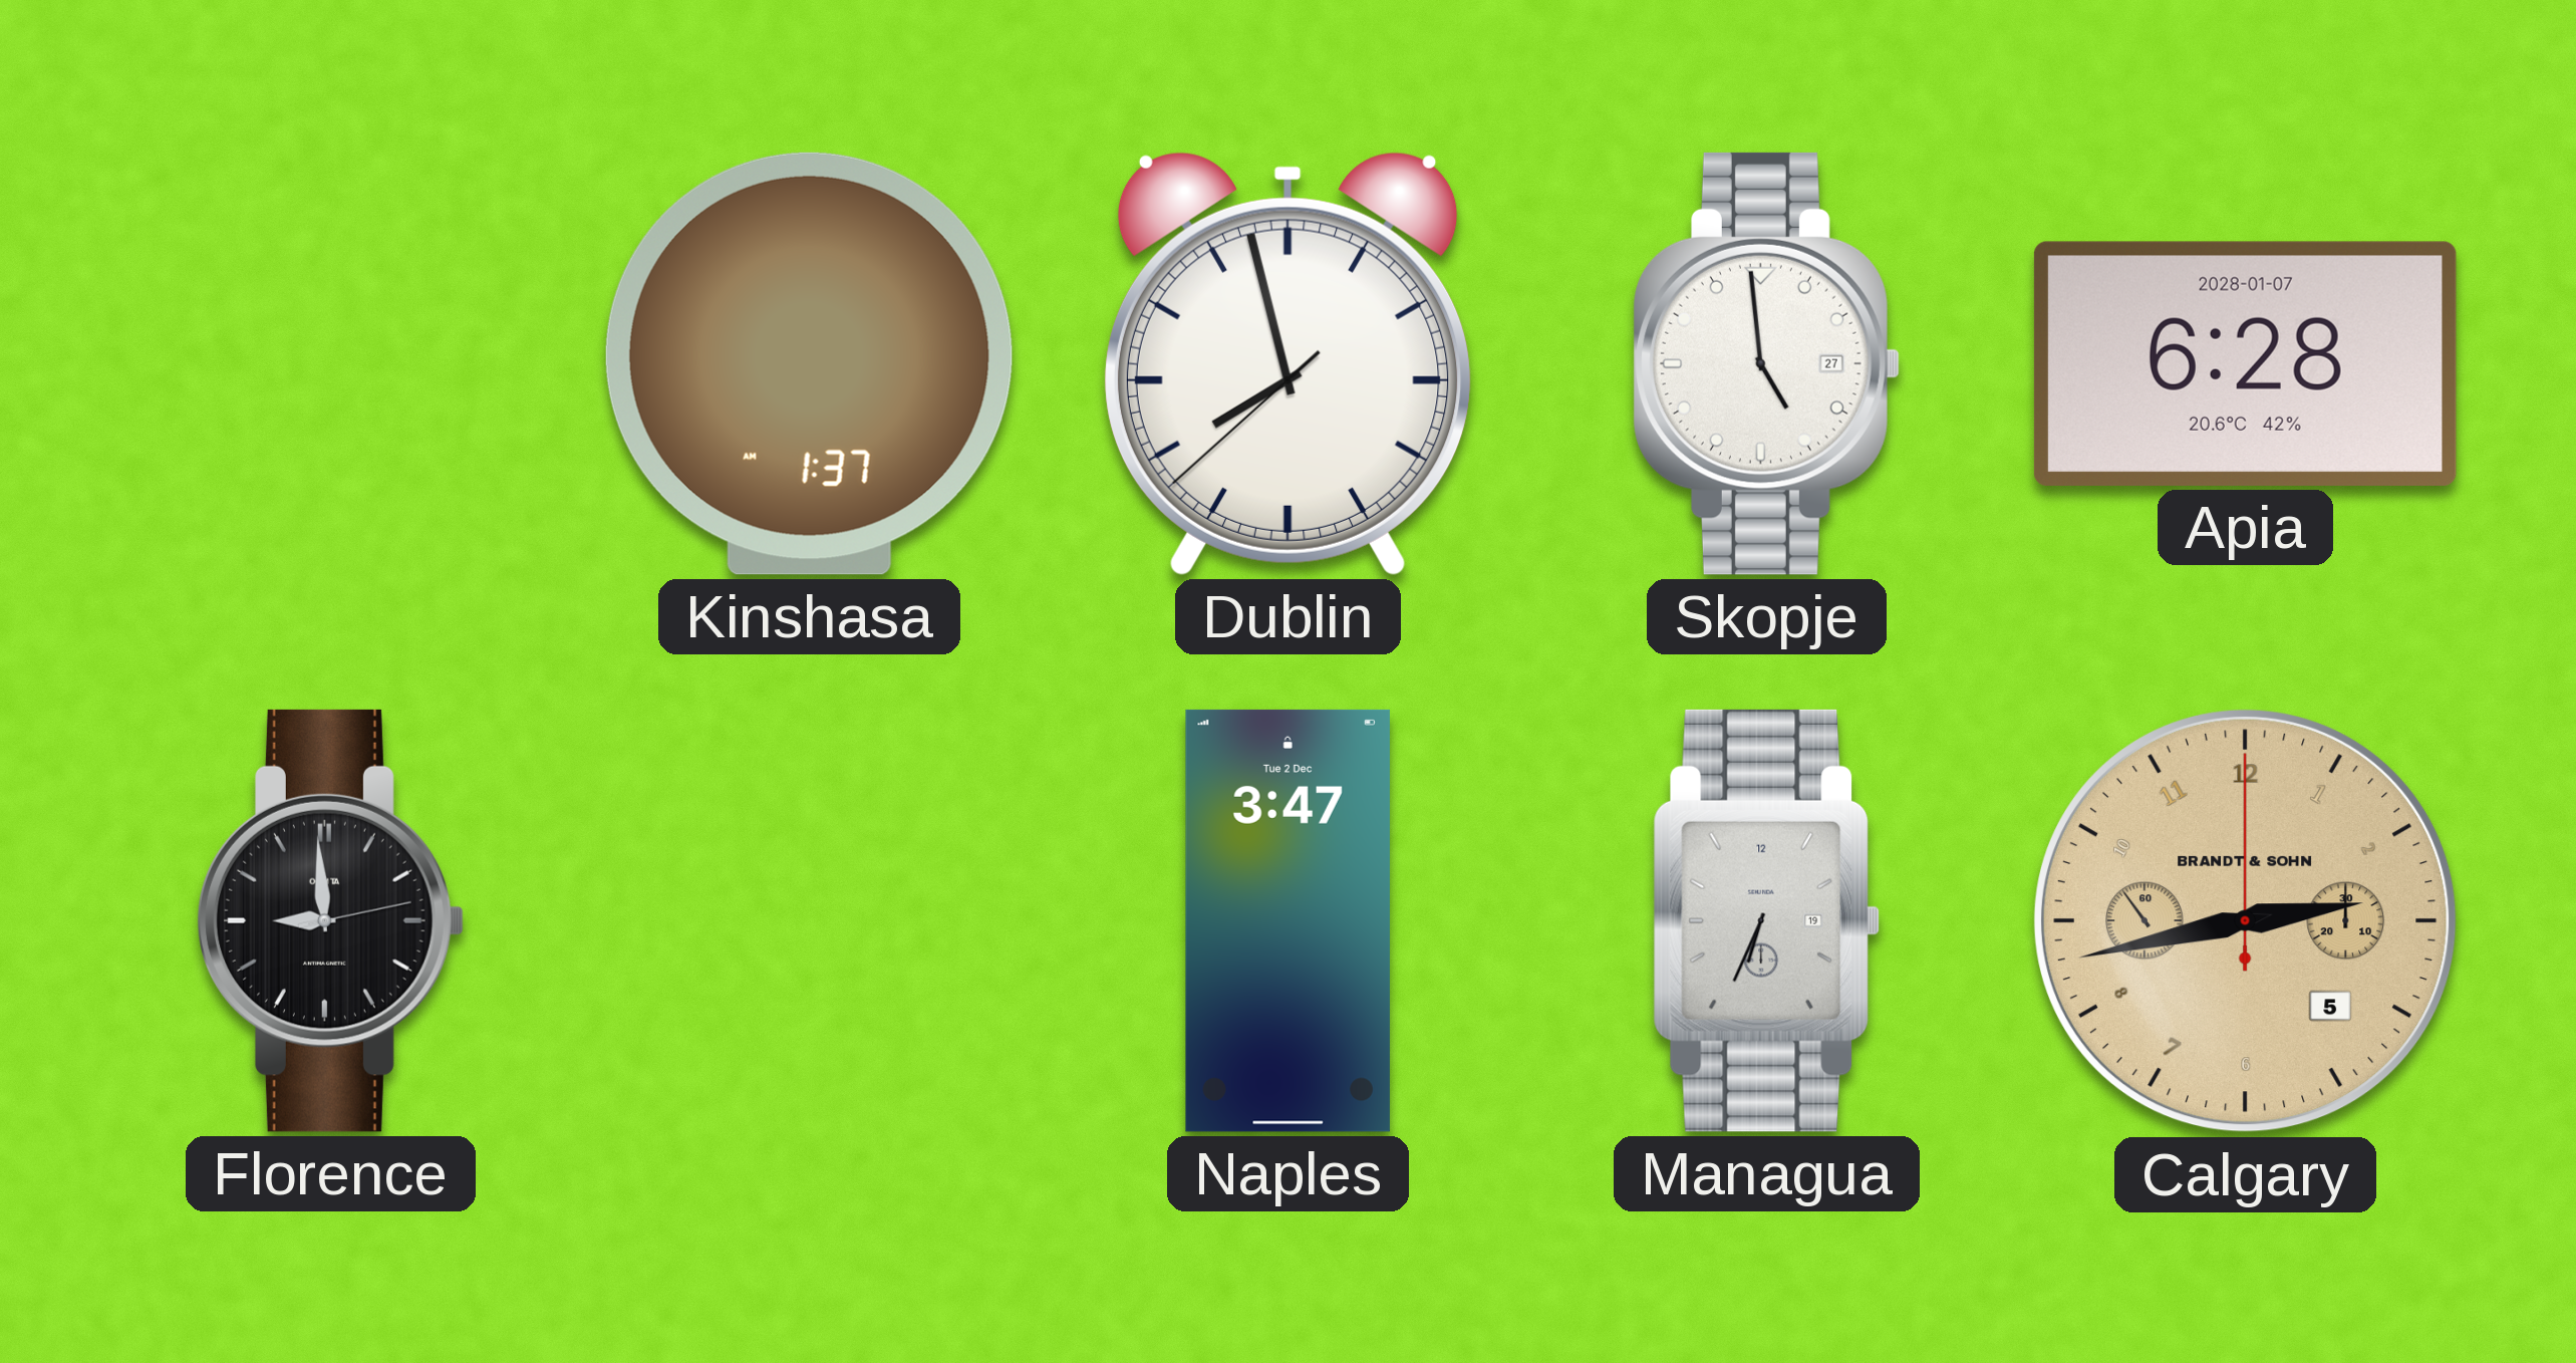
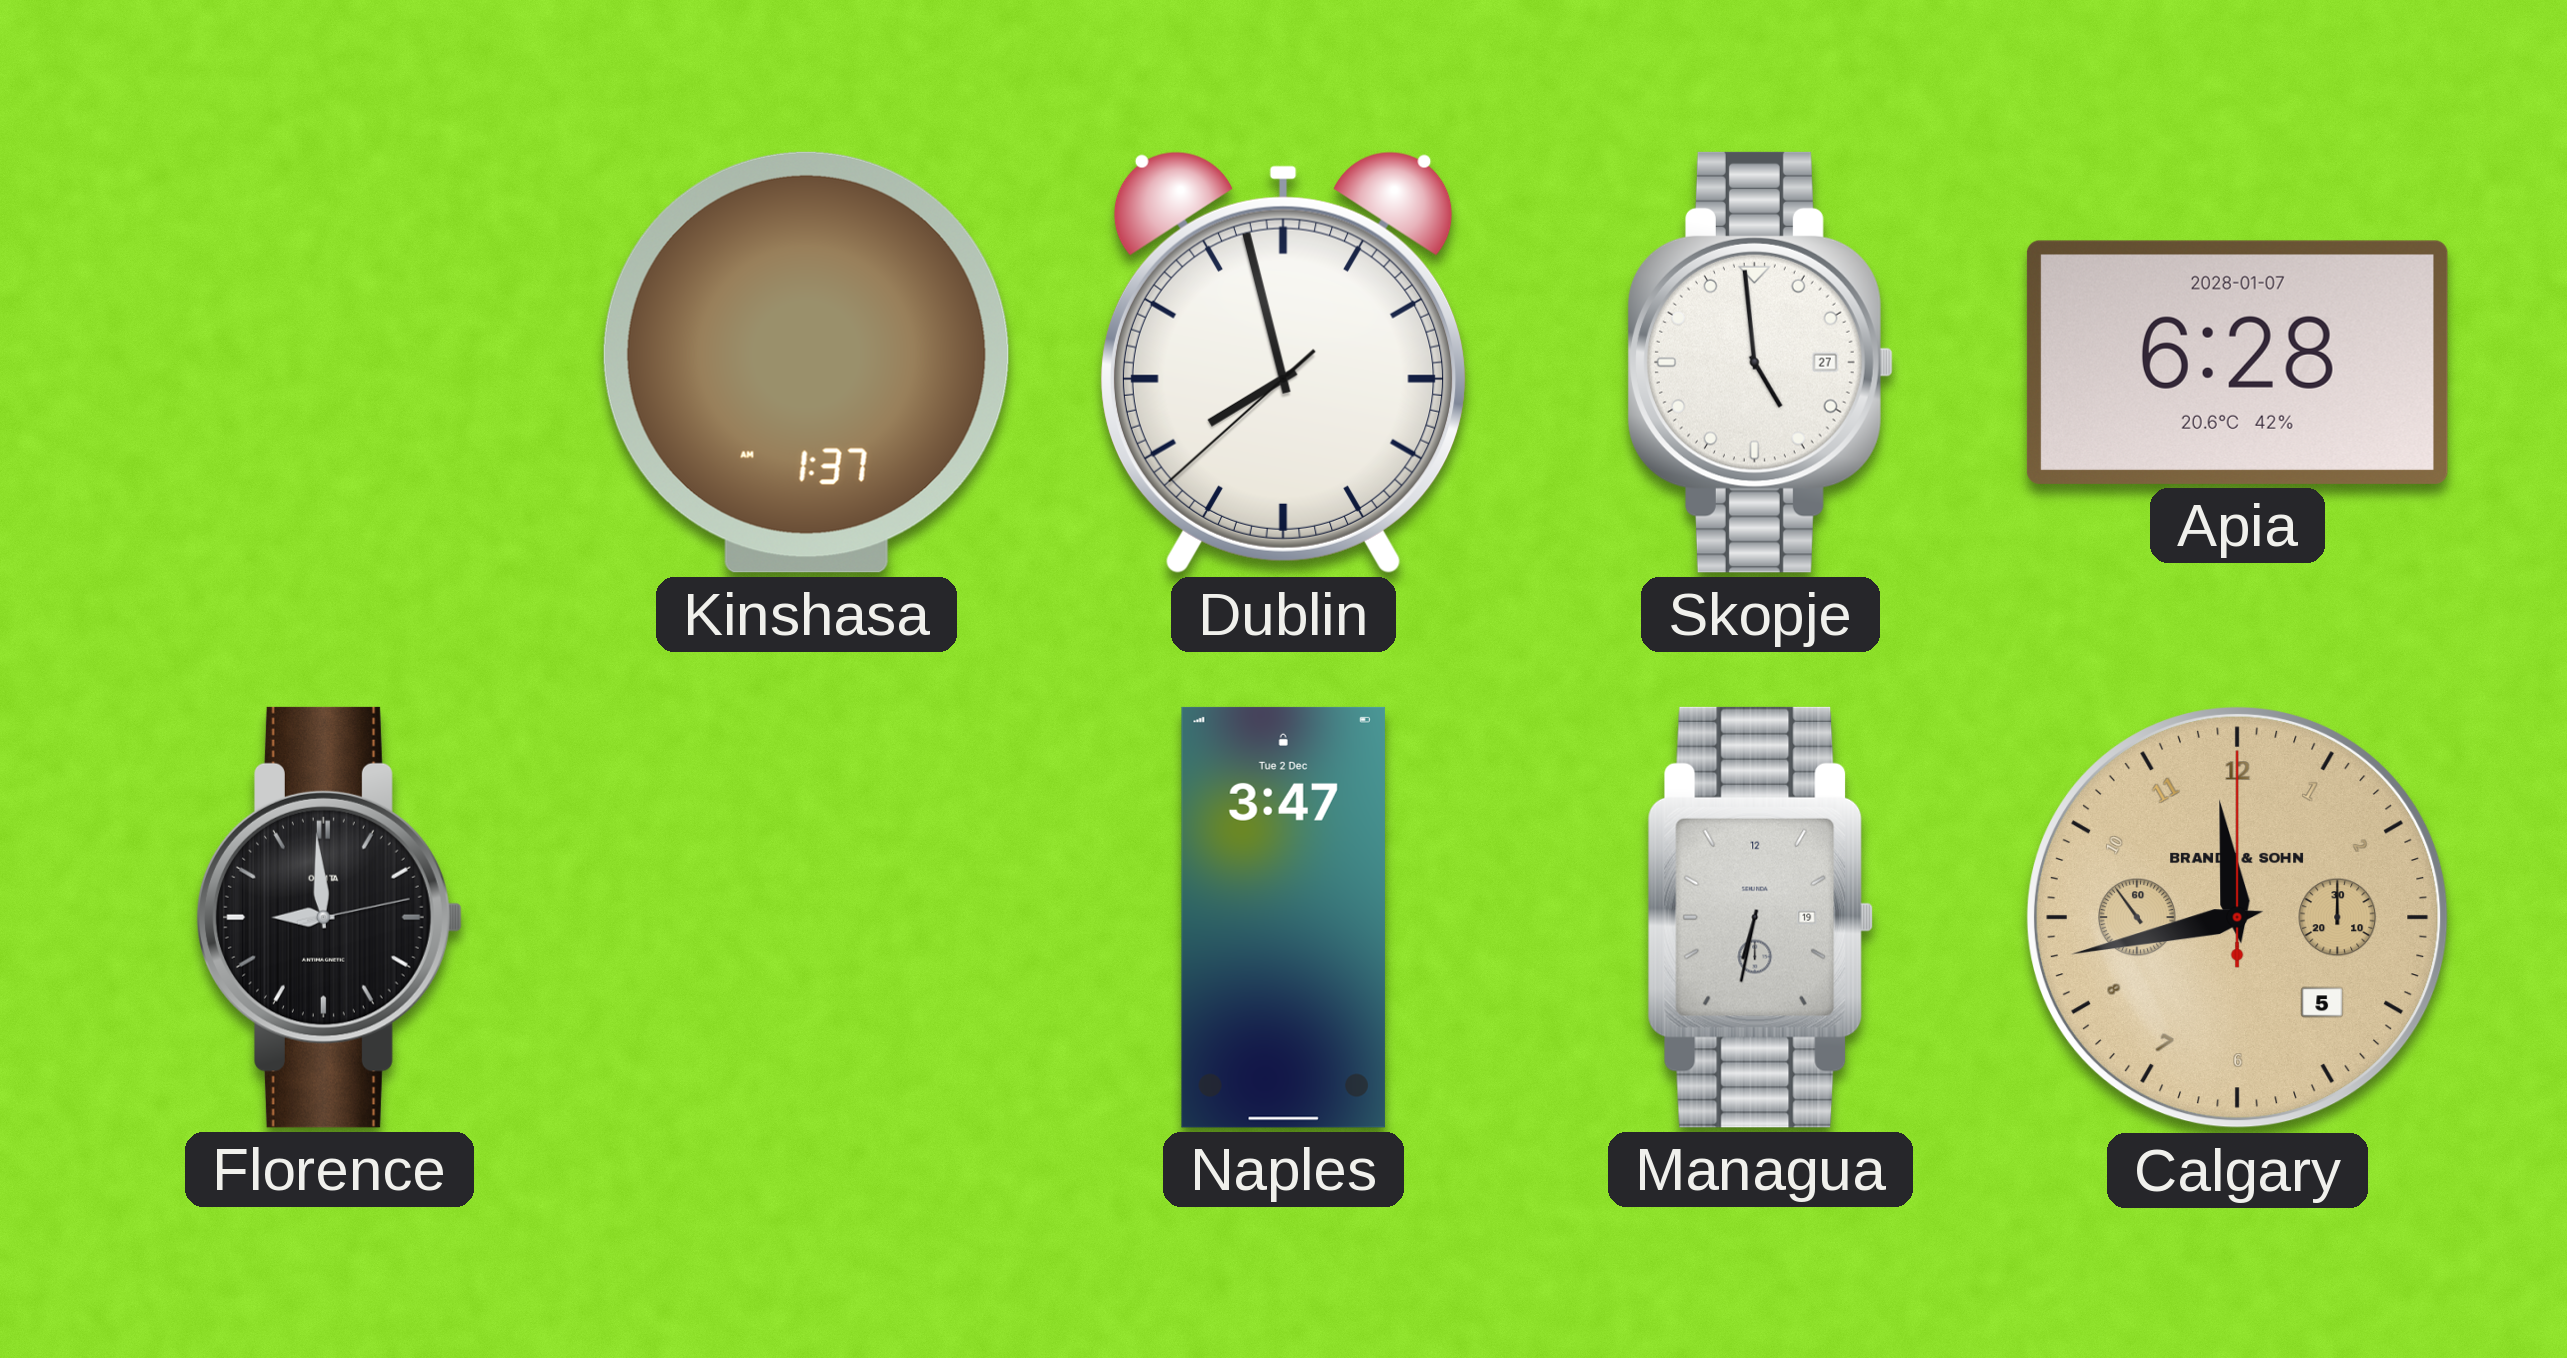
Managua: 6:34 -> 6:32
Calgary: 2:42 -> 11:42
